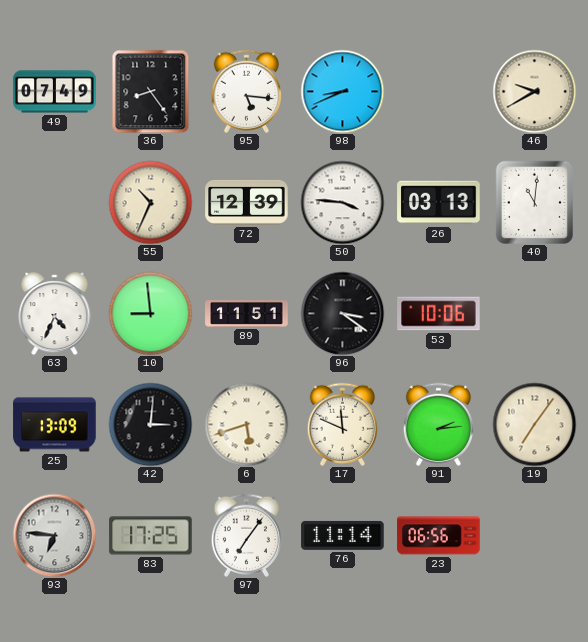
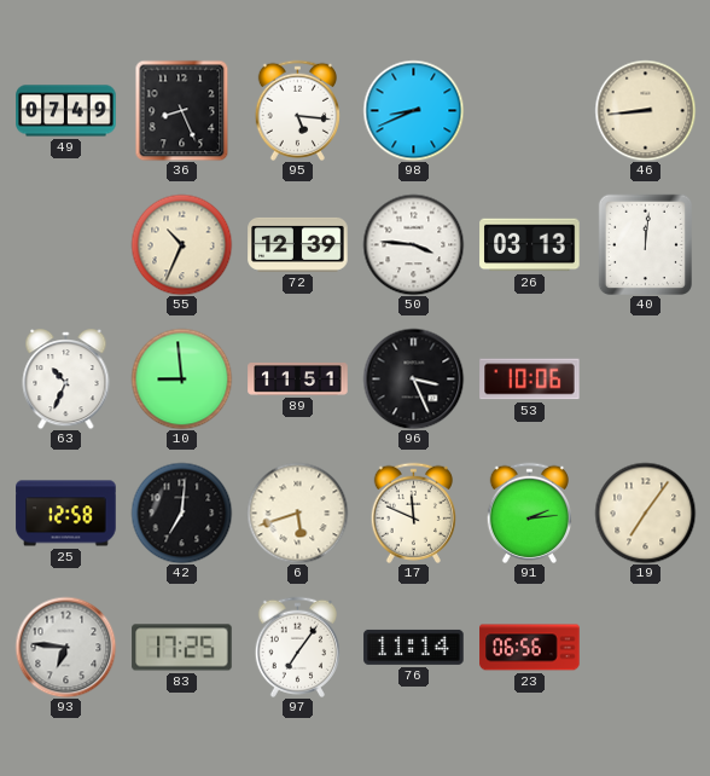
36: 8:24 -> 8:26
46: 9:40 -> 8:44
40: 11:01 -> 12:01
63: 4:34 -> 10:34
96: 3:21 -> 3:26
25: 13:09 -> 12:58
42: 3:01 -> 7:01
